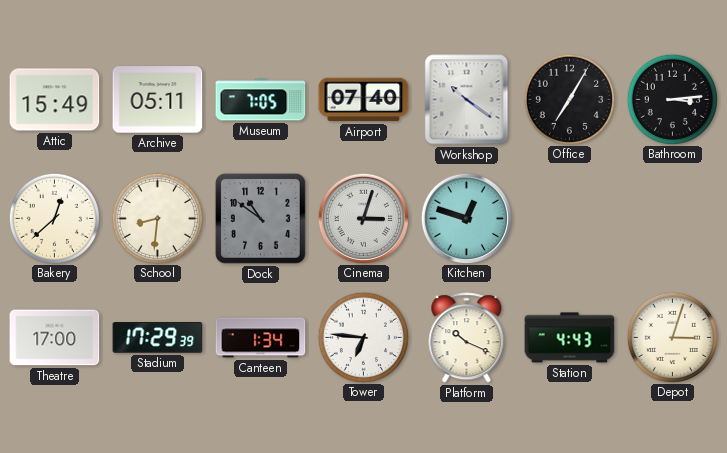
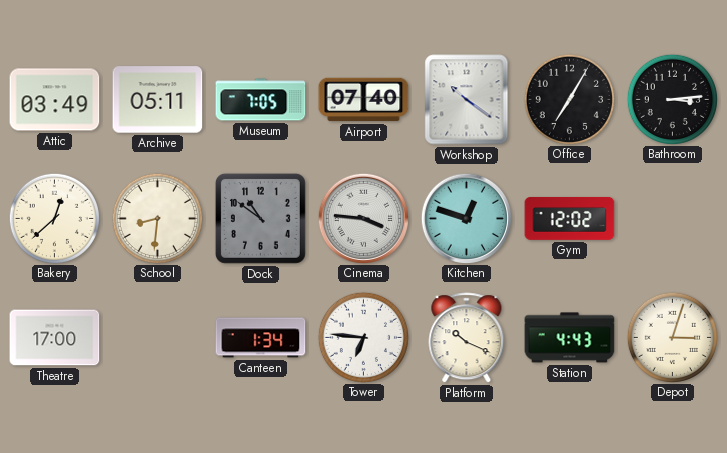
Attic: 15:49 -> 03:49
Cinema: 3:03 -> 3:46
Gym: none -> 12:02
Stadium: 17:29 -> none
